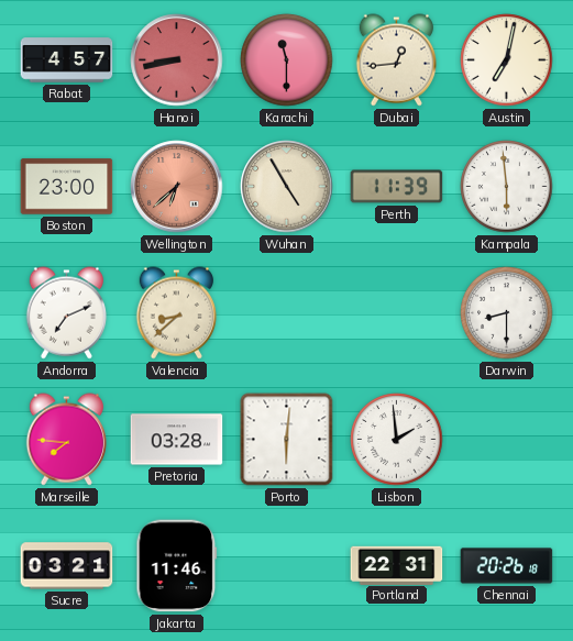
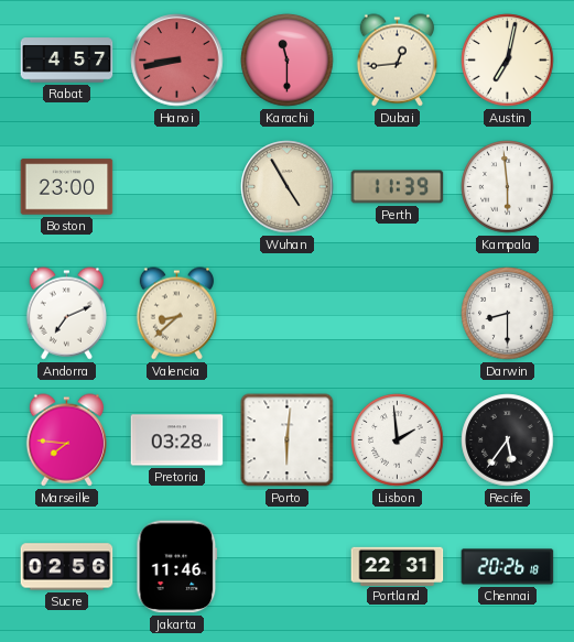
Wellington: 6:38 -> none
Recife: none -> 5:36
Sucre: 03:21 -> 02:56
